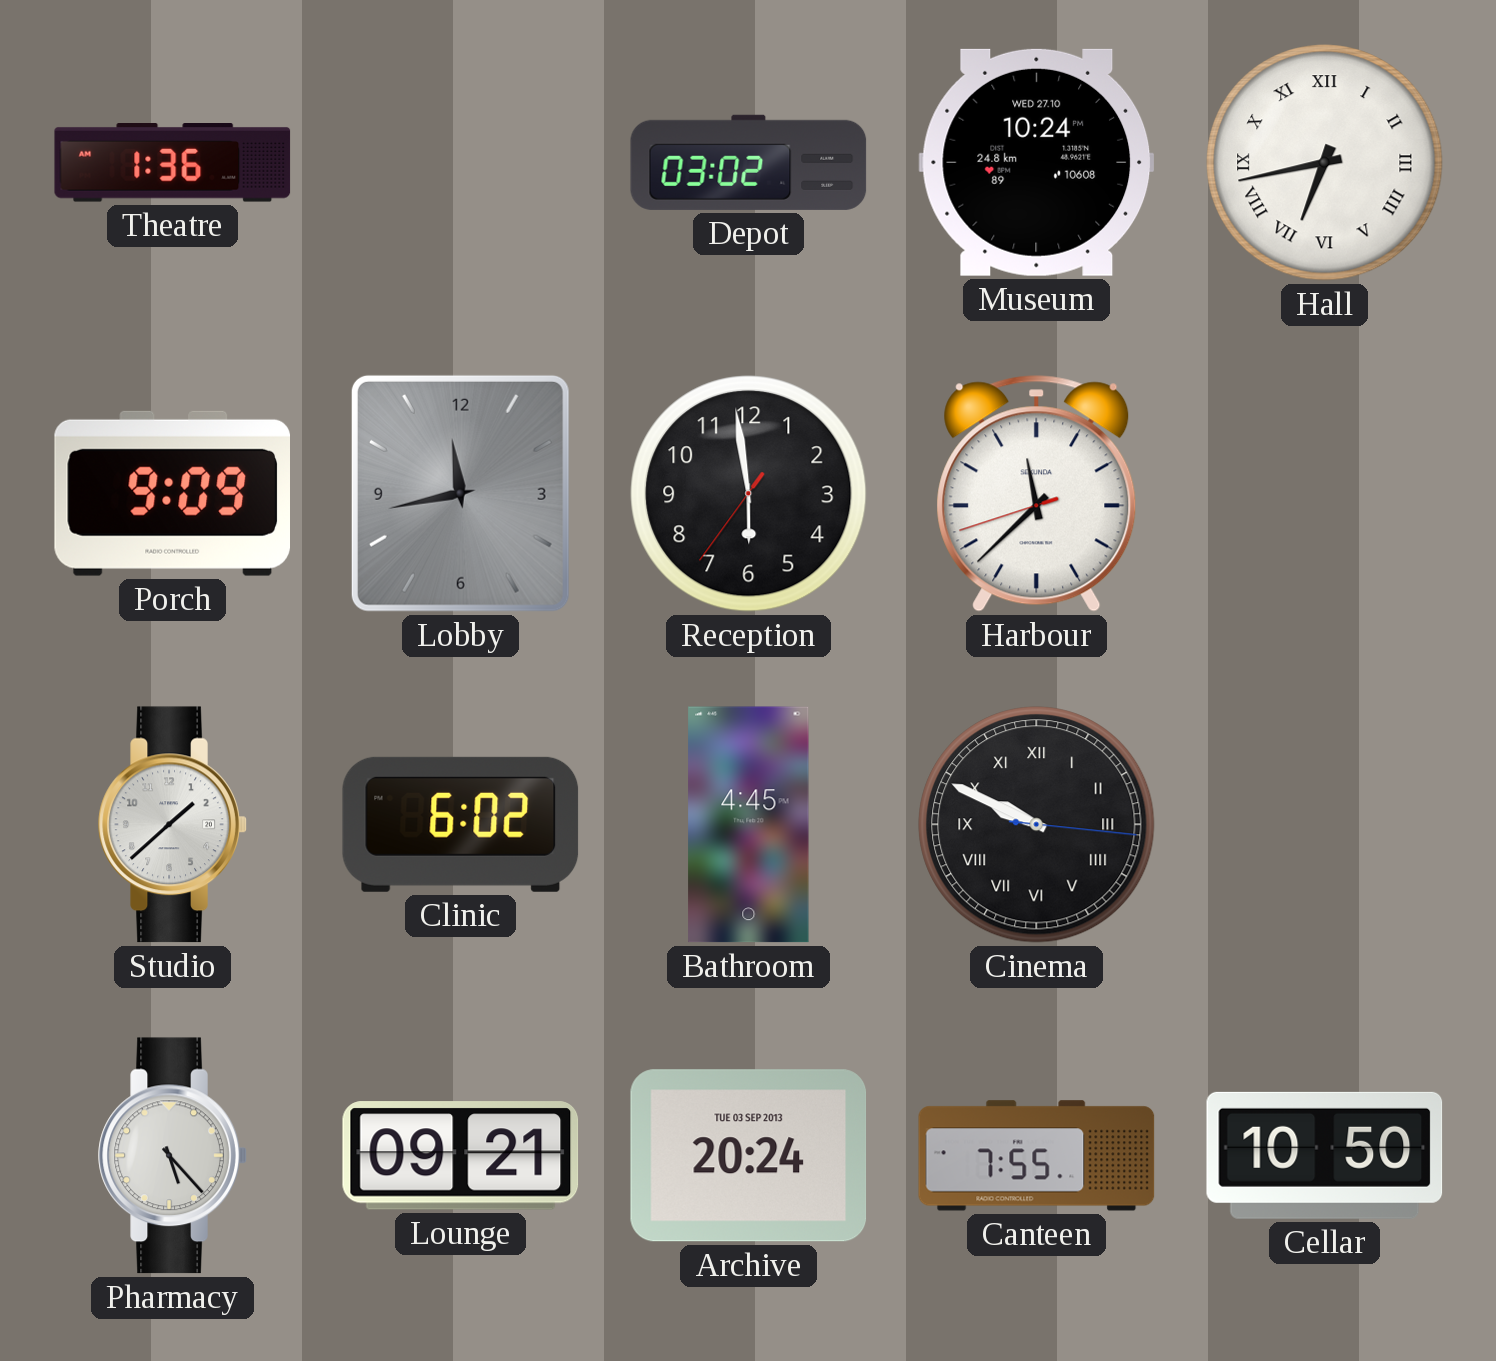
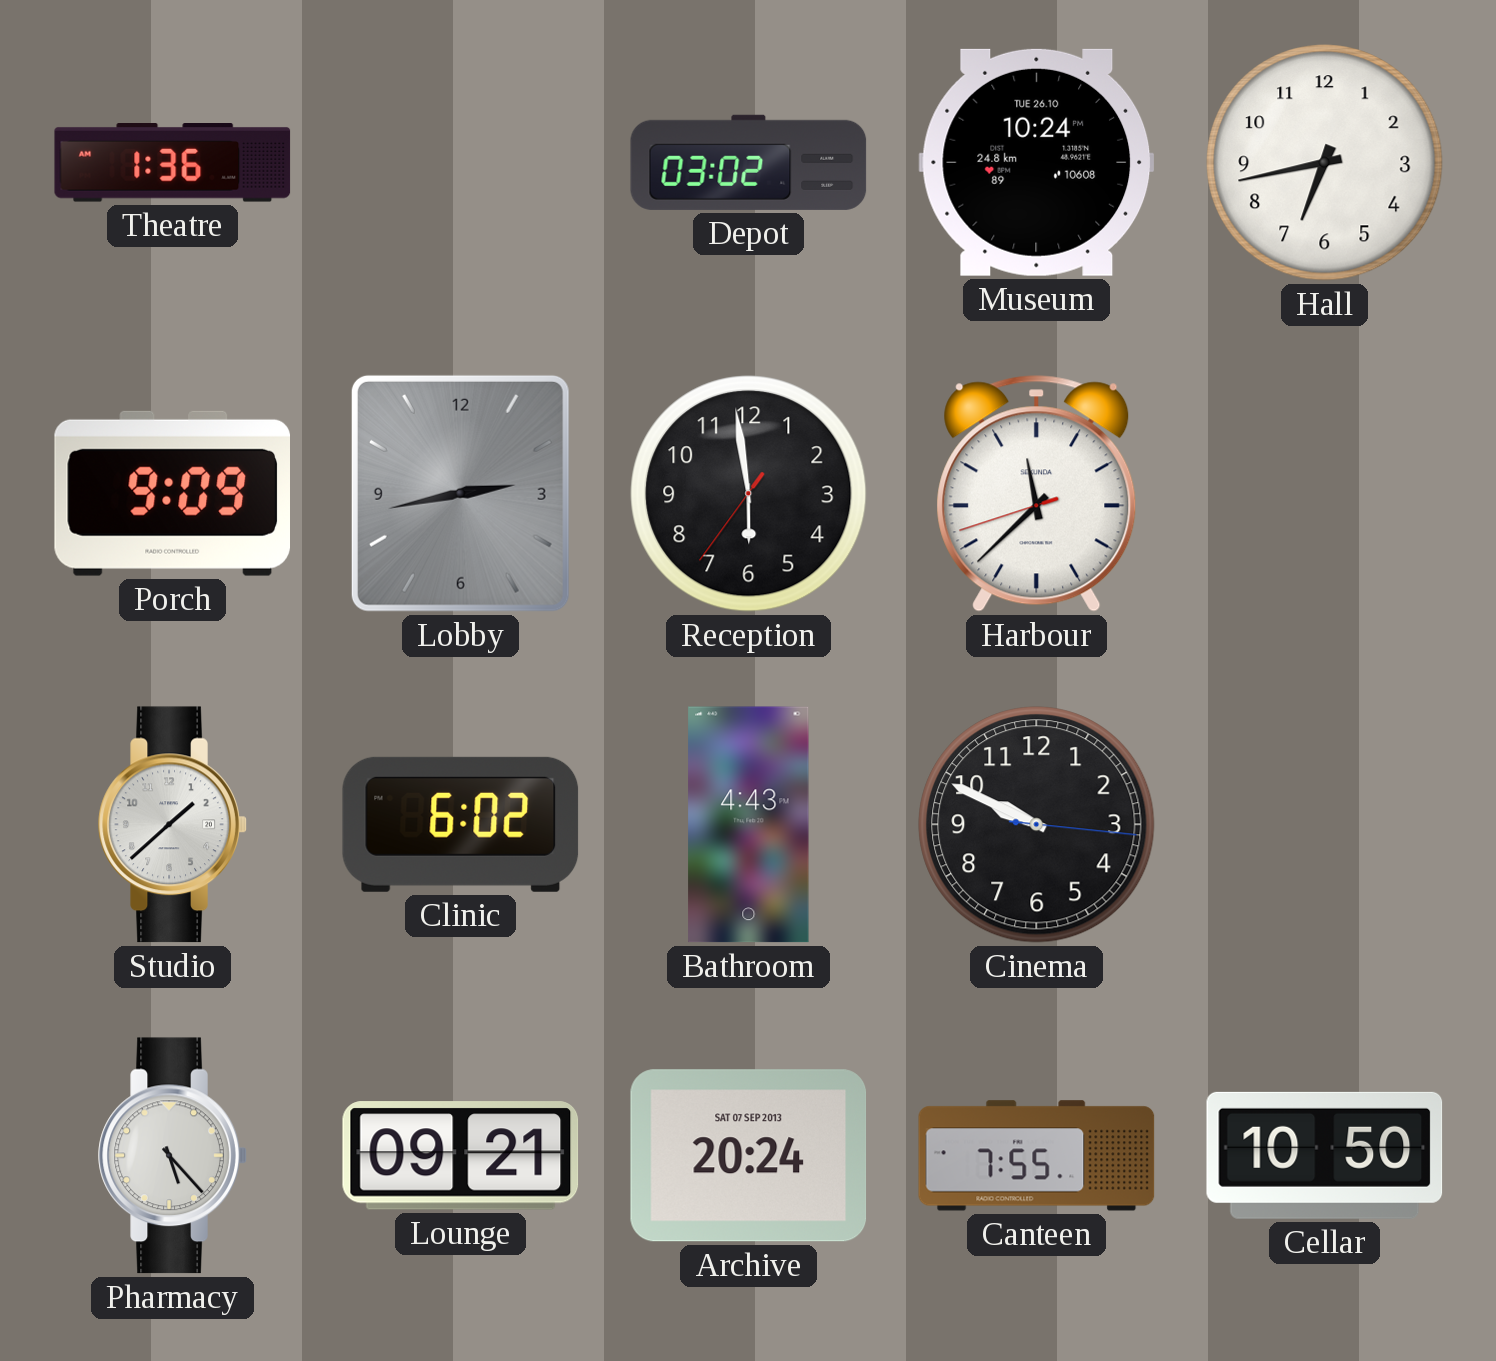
Museum date: WED 27.10 -> TUE 26.10
Hall numerals: Roman -> Arabic
Lobby: 11:43 -> 2:43
Bathroom: 4:45 -> 4:43
Cinema numerals: Roman -> Arabic
Archive date: TUE 03 SEP 2013 -> SAT 07 SEP 2013
